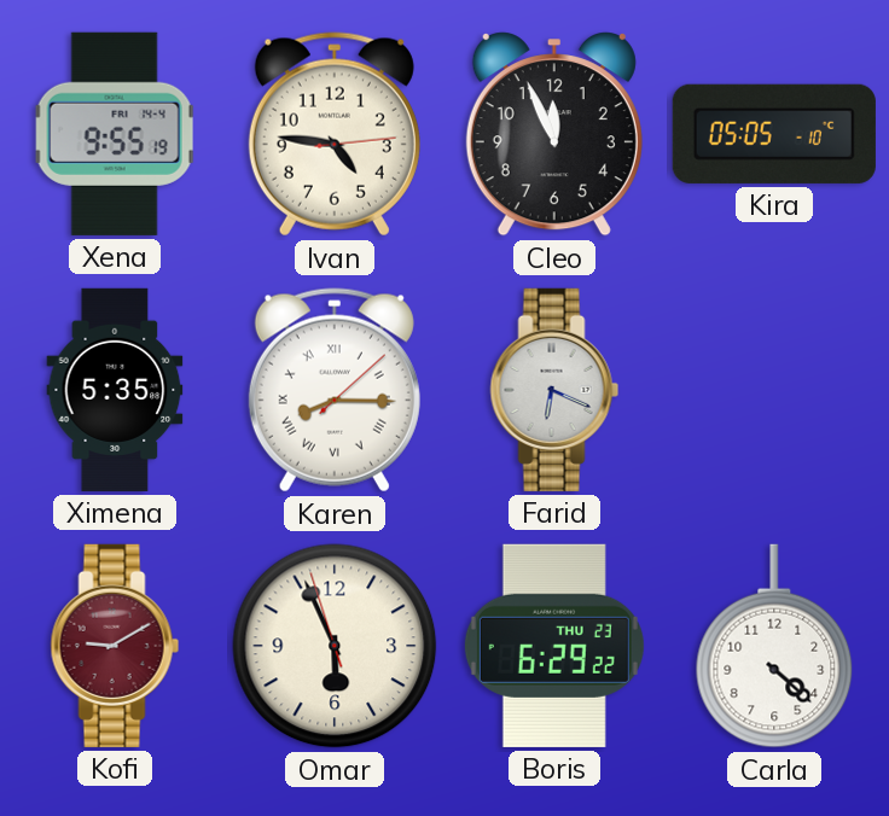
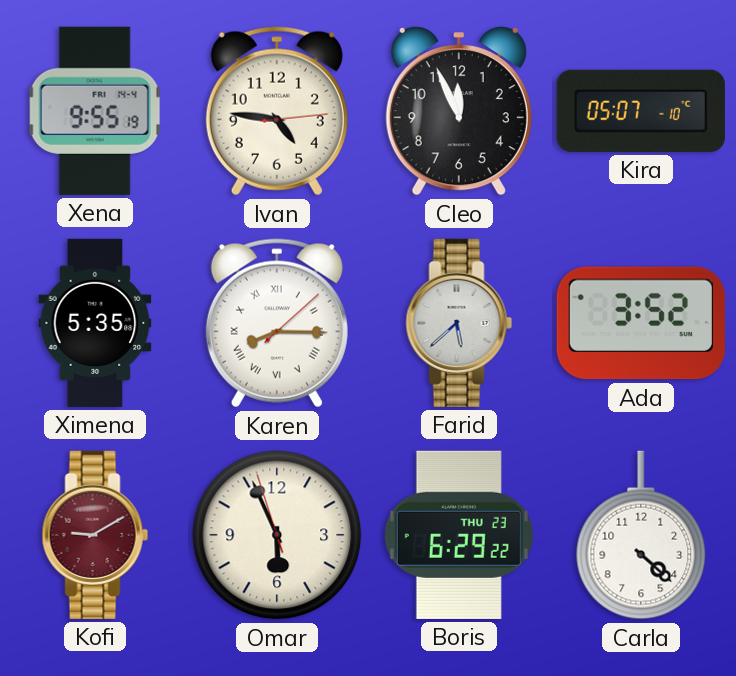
Kira: 05:05 -> 05:07
Farid: 6:19 -> 5:38
Ada: none -> 3:52
